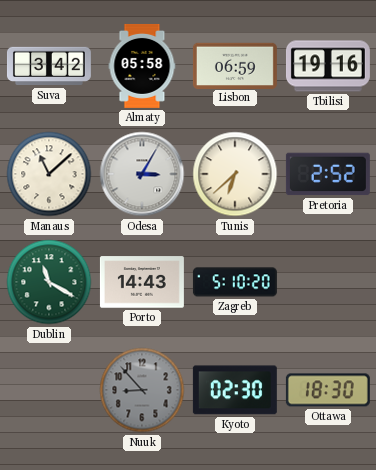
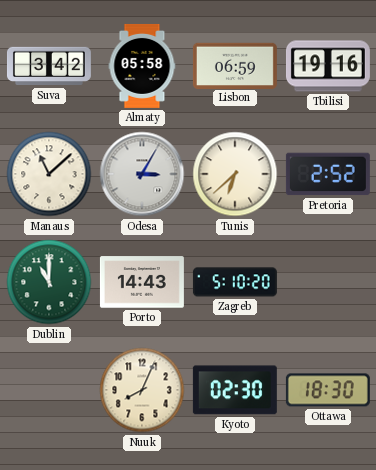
Dublin: 11:20 -> 11:00
Nuuk: 8:53 -> 8:04
Nuuk dial: grey -> cream
